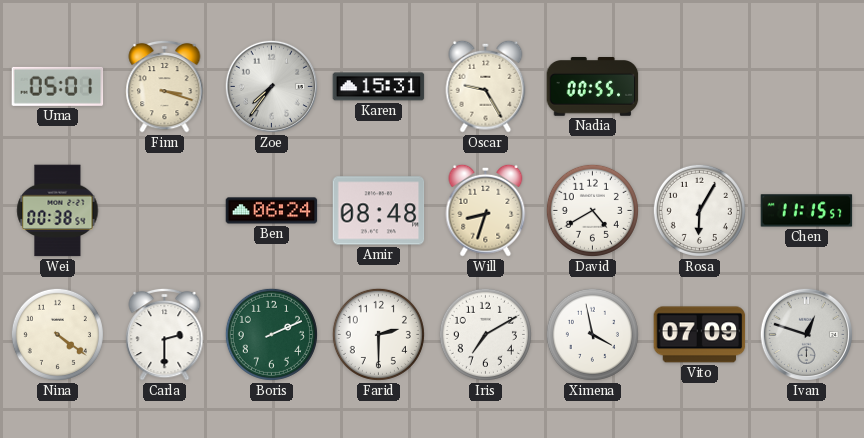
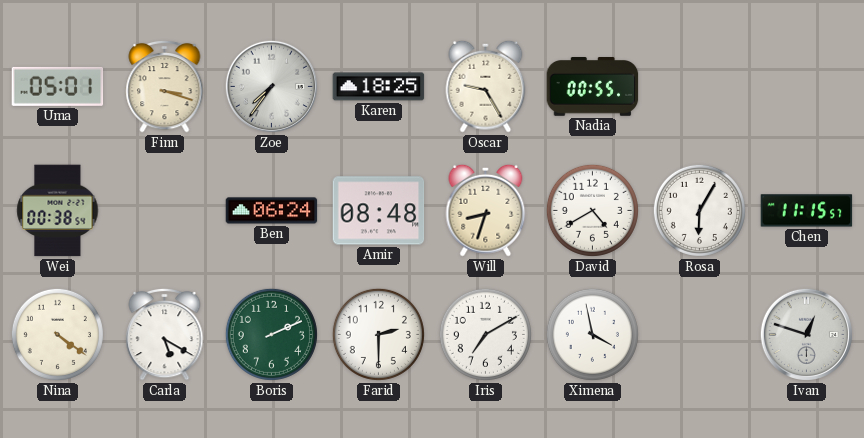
Karen: 15:31 -> 18:25
Carla: 2:30 -> 5:20
Vito: 07:09 -> none
